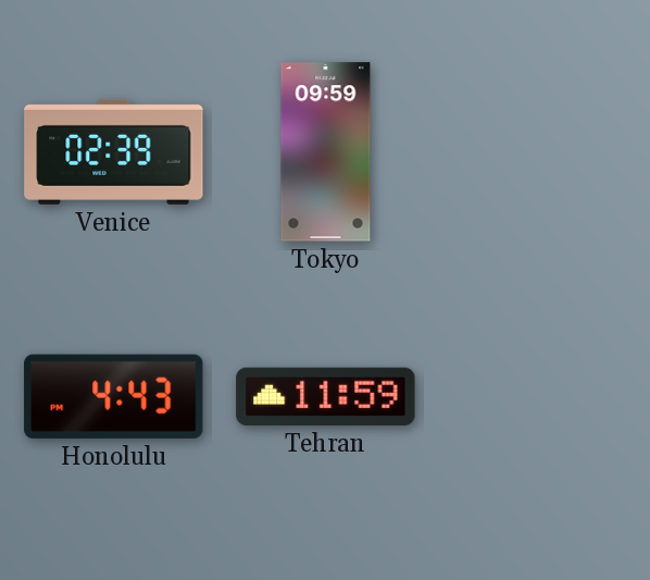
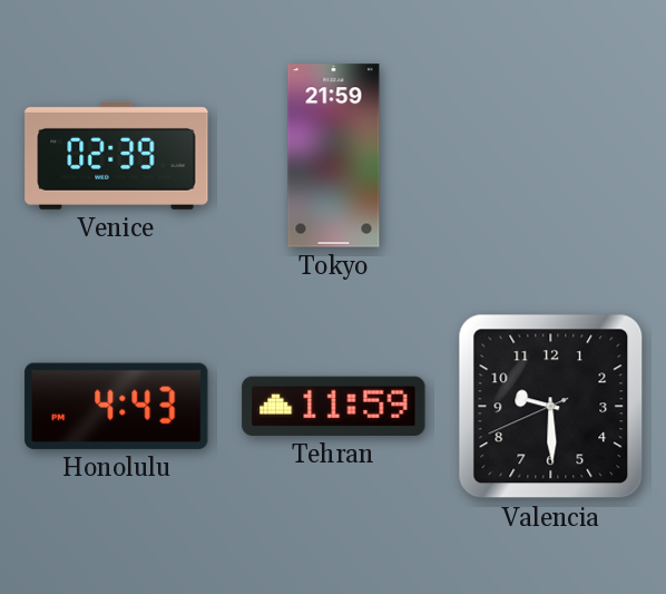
Tokyo: 09:59 -> 21:59
Valencia: none -> 9:29
